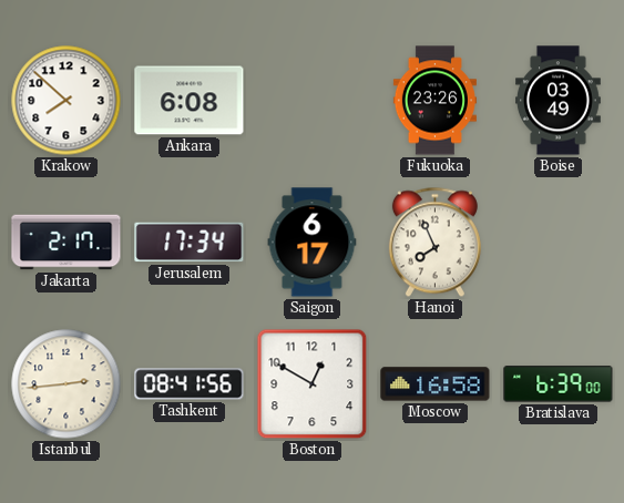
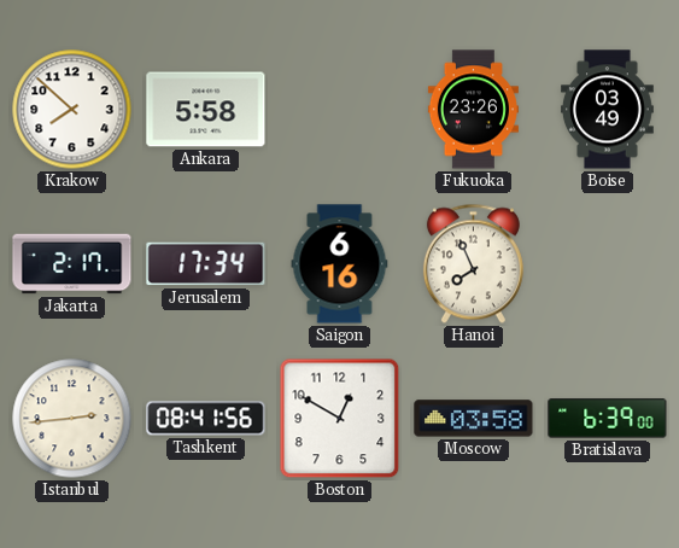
Ankara: 6:08 -> 5:58
Saigon: 6:17 -> 6:16
Moscow: 16:58 -> 03:58
